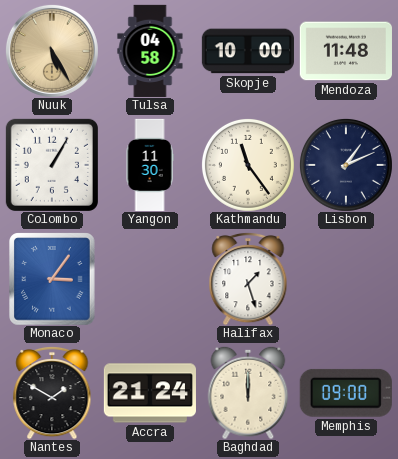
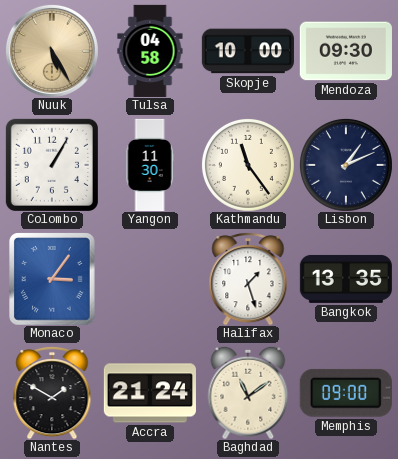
Mendoza: 11:48 -> 09:30
Bangkok: none -> 13:35
Baghdad: 12:00 -> 11:09
